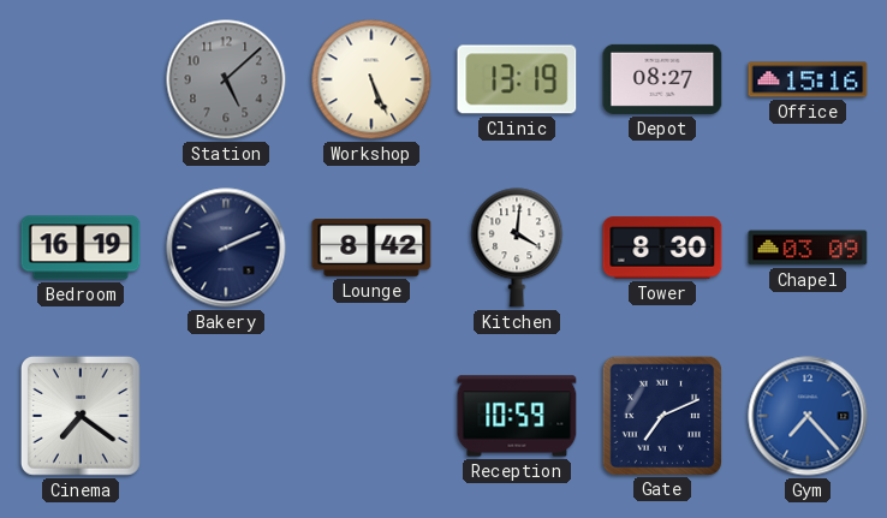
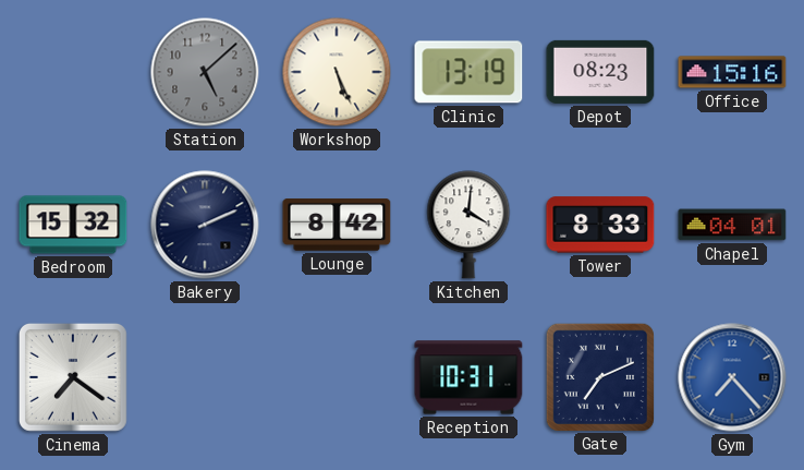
Depot: 08:27 -> 08:23
Bedroom: 16:19 -> 15:32
Tower: 8:30 -> 8:33
Chapel: 03:09 -> 04:01
Reception: 10:59 -> 10:31
